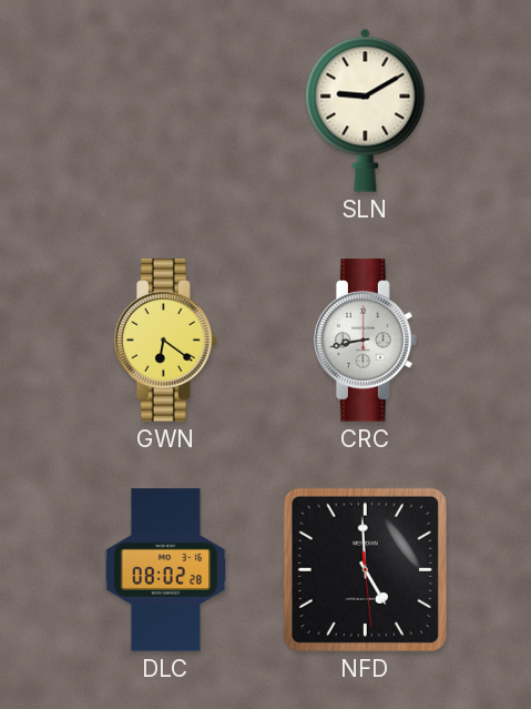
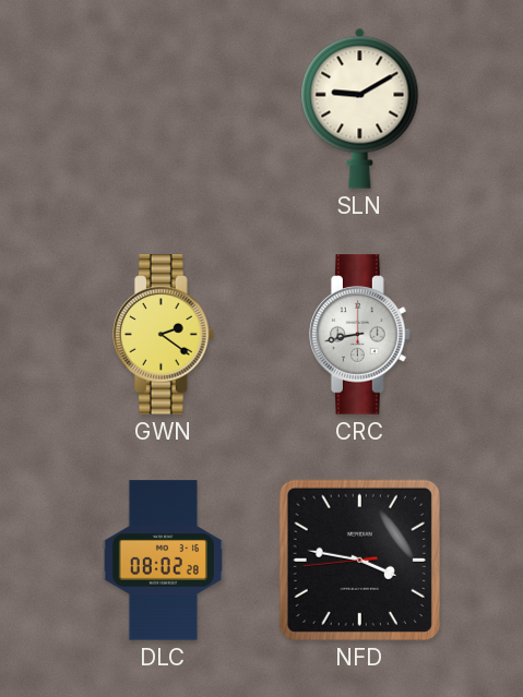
GWN: 6:21 -> 2:21
NFD: 4:59 -> 3:46
